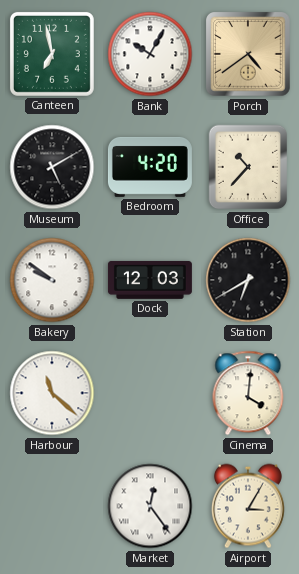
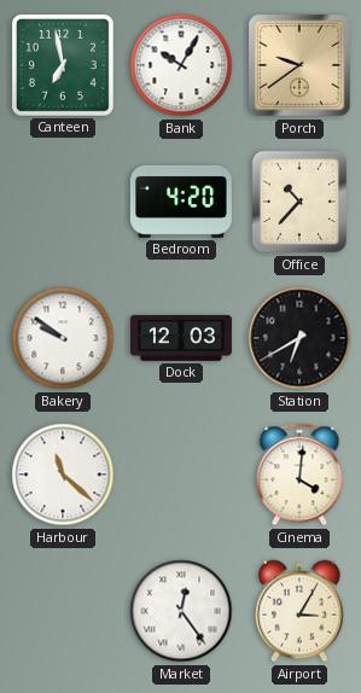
Porch: 4:39 -> 9:39
Museum: 5:10 -> none
